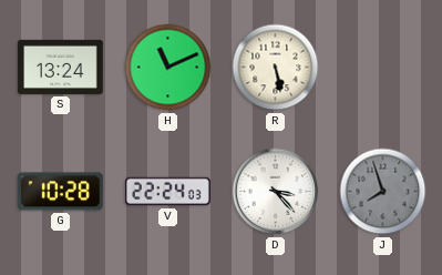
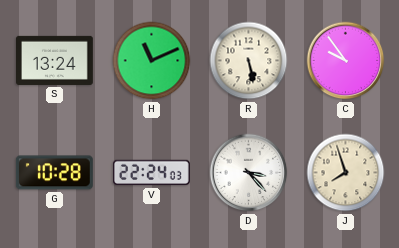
C: none -> 9:54
J dial: grey -> cream
